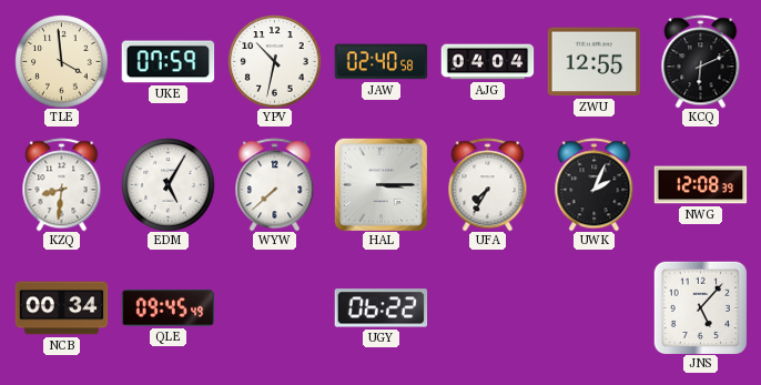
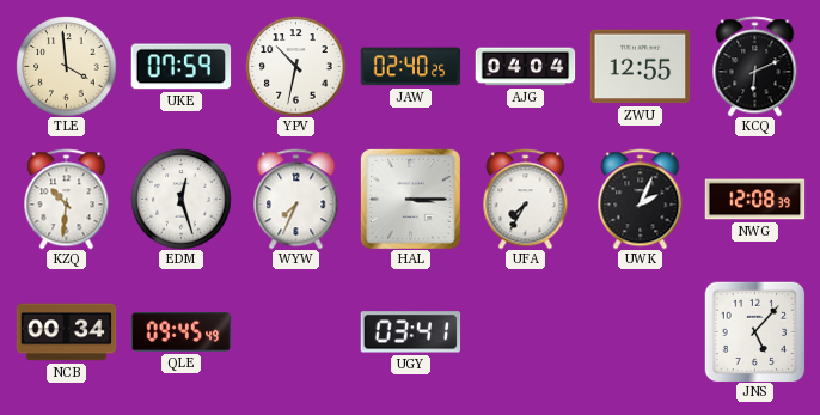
JAW: 02:40:58 -> 02:40:25
KZQ: 8:31 -> 10:31
EDM: 5:05 -> 12:27
WYW: 7:38 -> 7:34
UGY: 06:22 -> 03:41
